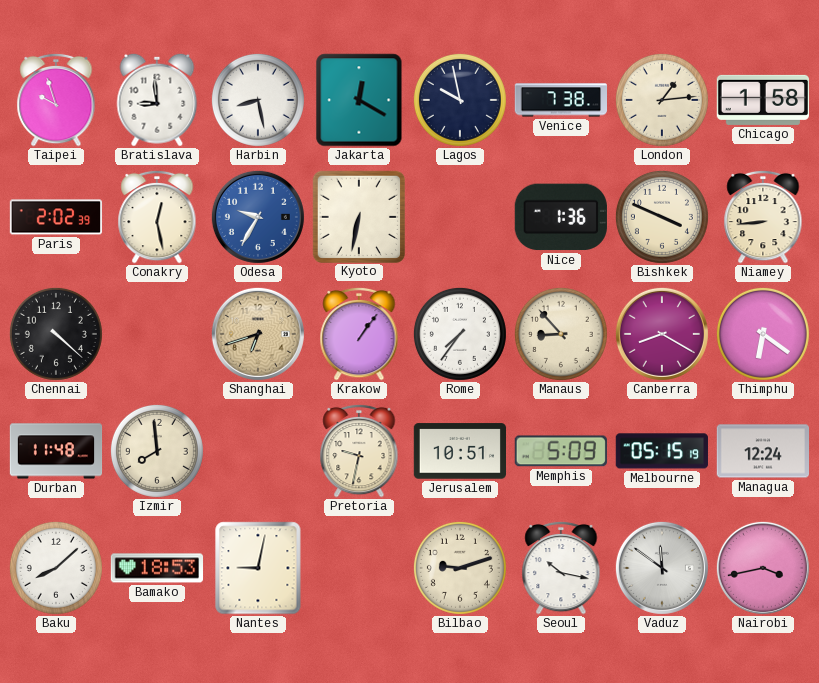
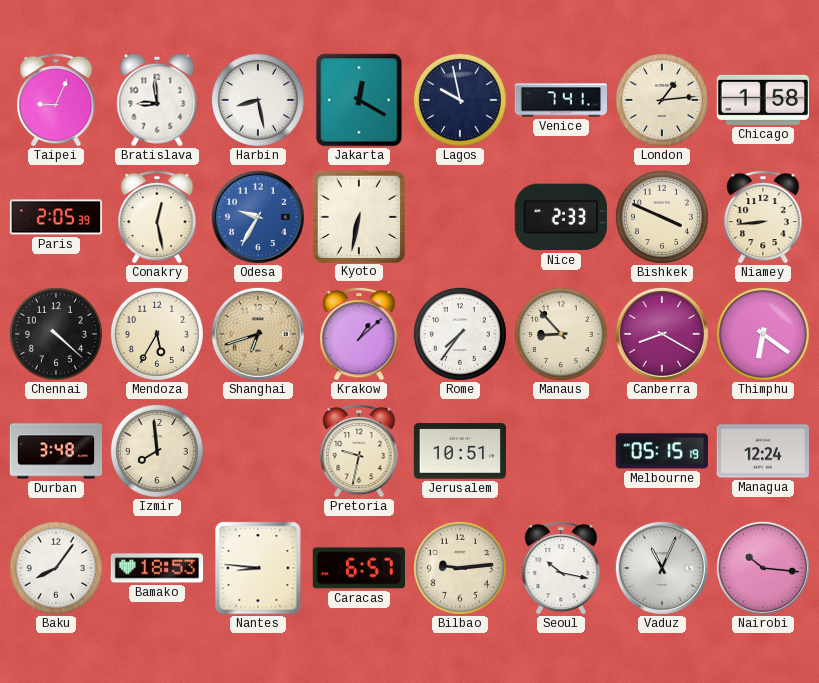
Taipei: 9:57 -> 9:04
Venice: 7:38 -> 7:41
Paris: 2:02 -> 2:05
Nice: 1:36 -> 2:33
Mendoza: none -> 5:35
Krakow: 1:06 -> 1:08
Durban: 11:48 -> 3:48
Memphis: 5:09 -> none
Baku: 8:08 -> 8:06
Nantes: 9:02 -> 8:46
Caracas: none -> 6:57
Bilbao: 9:12 -> 9:14
Vaduz: 11:51 -> 11:04
Nairobi: 3:43 -> 10:16
